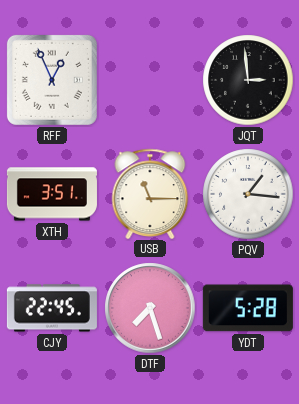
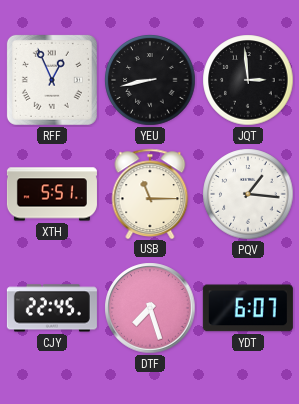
YEU: none -> 8:43
XTH: 3:51 -> 5:51
YDT: 5:28 -> 6:07
